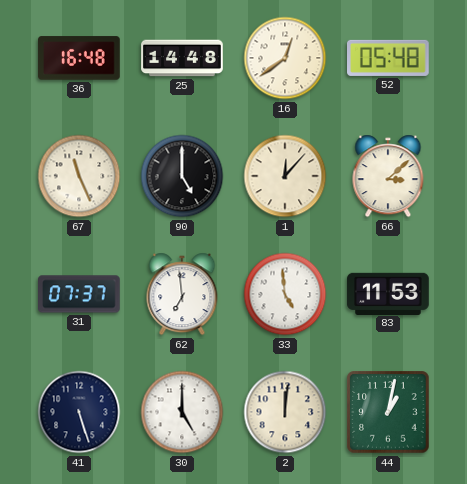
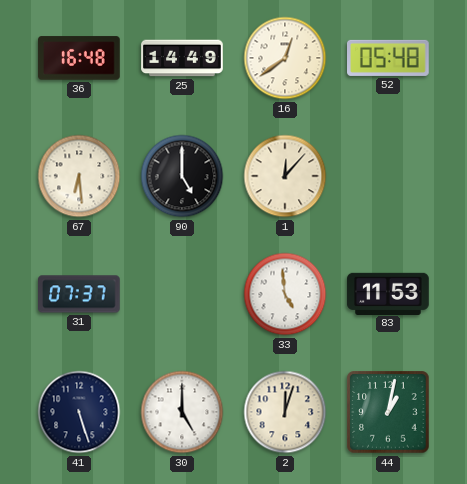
25: 14:48 -> 14:49
67: 11:26 -> 6:29
66: 3:08 -> none
62: 6:59 -> none
2: 12:01 -> 12:03
